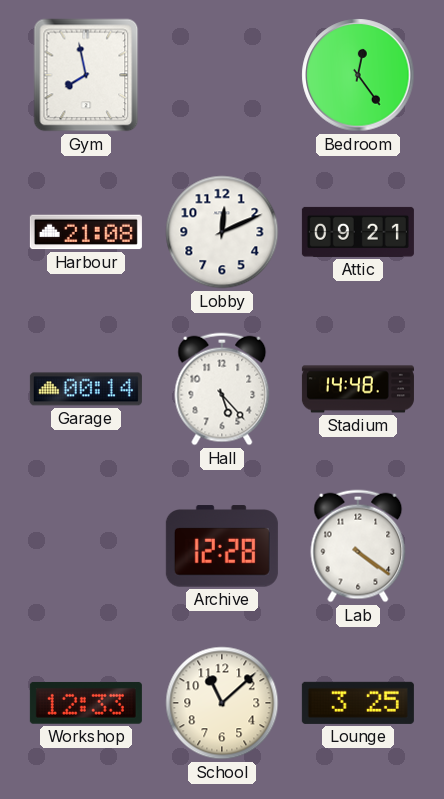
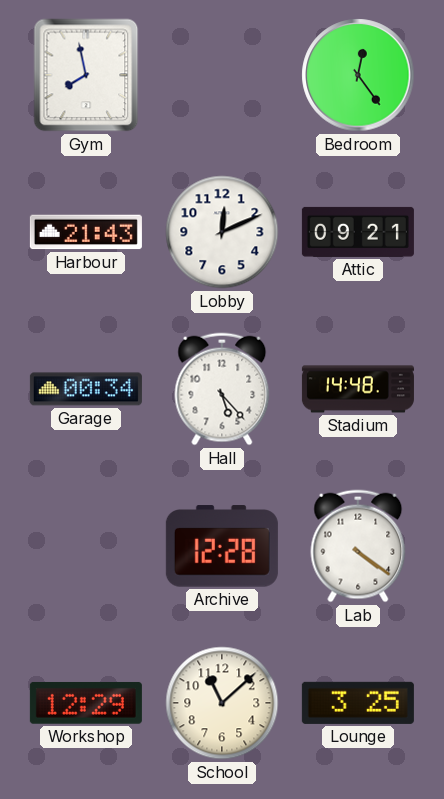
Harbour: 21:08 -> 21:43
Garage: 00:14 -> 00:34
Workshop: 12:33 -> 12:29
